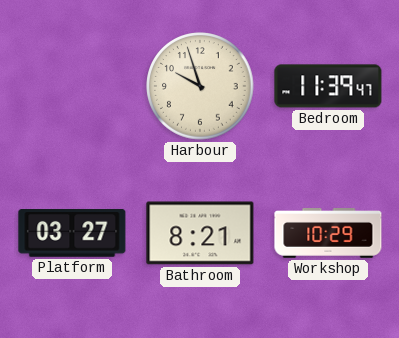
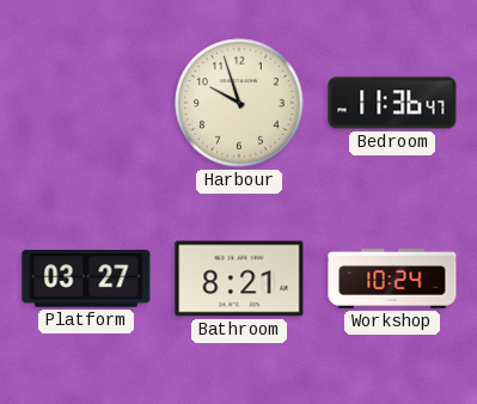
Bedroom: 11:39 -> 11:36
Workshop: 10:29 -> 10:24
